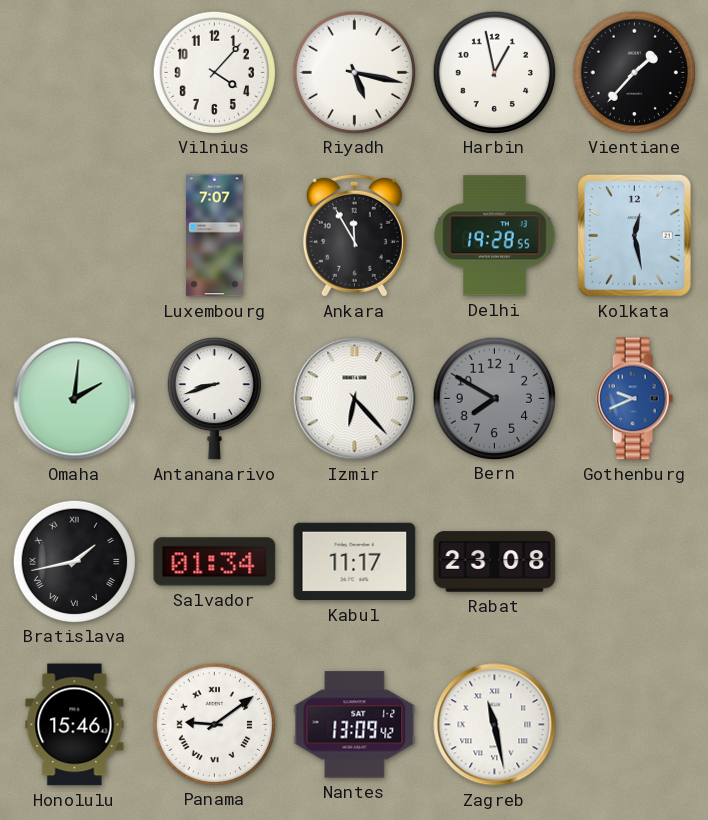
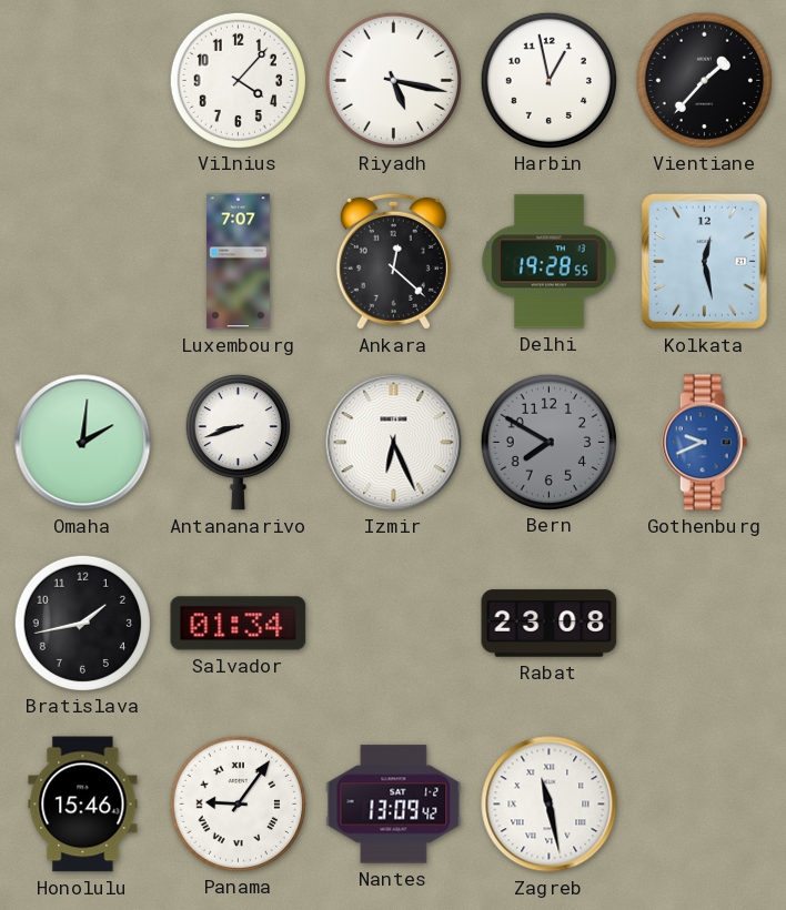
Ankara: 11:55 -> 12:22
Izmir: 6:23 -> 6:26
Bratislava numerals: Roman -> Arabic
Kabul: 11:17 -> none
Panama: 9:09 -> 9:06
